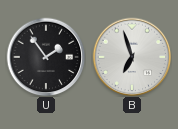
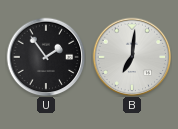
B: 6:57 -> 7:01
